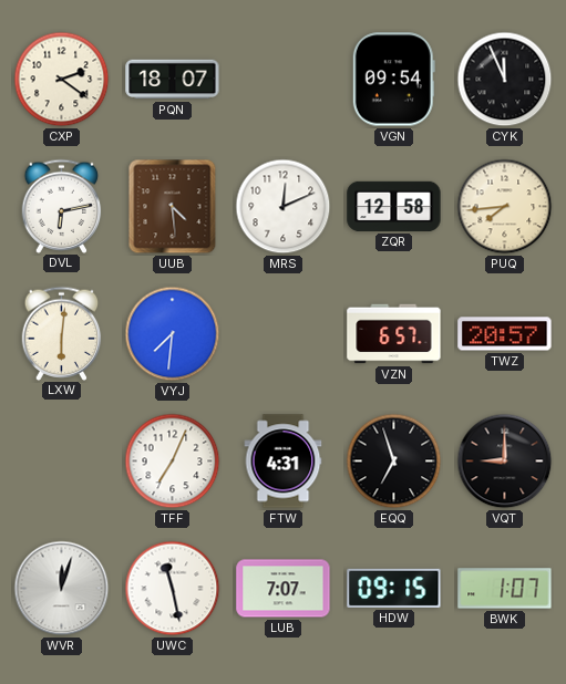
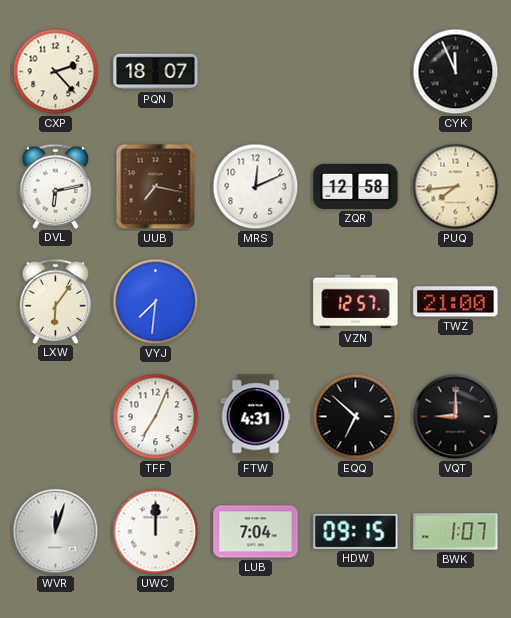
CXP: 2:21 -> 2:23
VGN: 09:54 -> none
UUB: 4:29 -> 7:17
LXW: 6:01 -> 6:06
VZN: 6:57 -> 12:57
TWZ: 20:57 -> 21:00
EQQ: 6:57 -> 6:52
UWC: 11:28 -> 12:00
LUB: 7:07 -> 7:04
